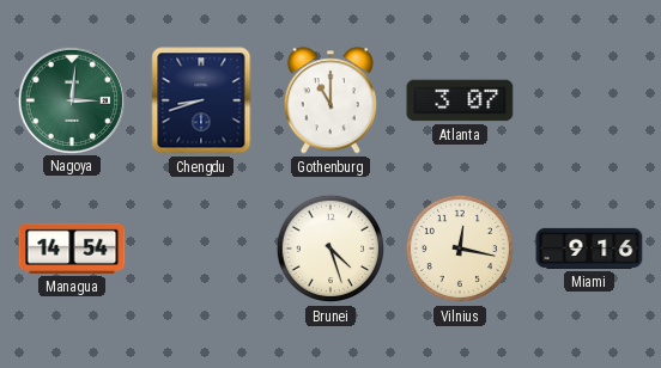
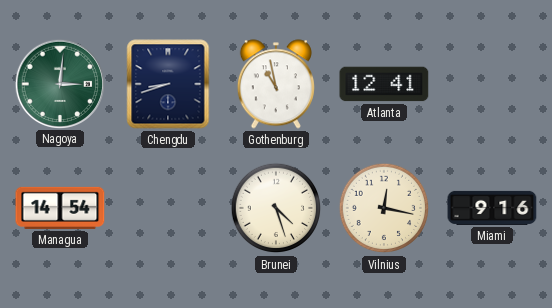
Gothenburg: 11:00 -> 10:58
Atlanta: 3:07 -> 12:41
